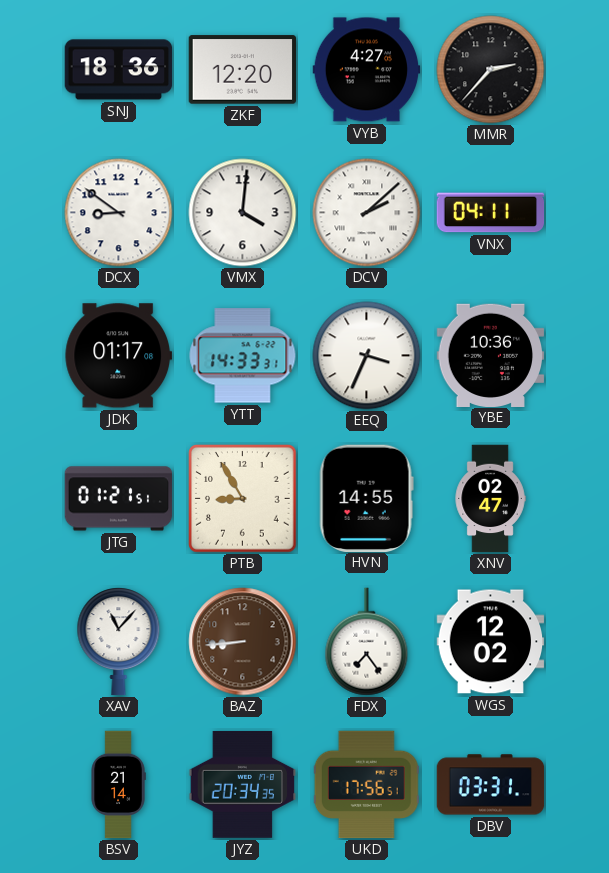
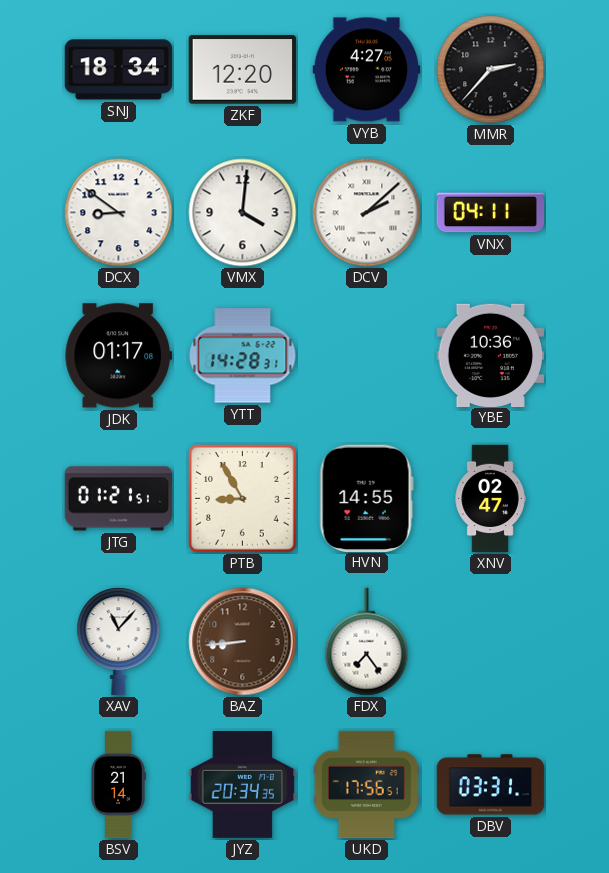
SNJ: 18:36 -> 18:34
YTT: 14:33 -> 14:28
EEQ: 3:34 -> none
WGS: 12:02 -> none
